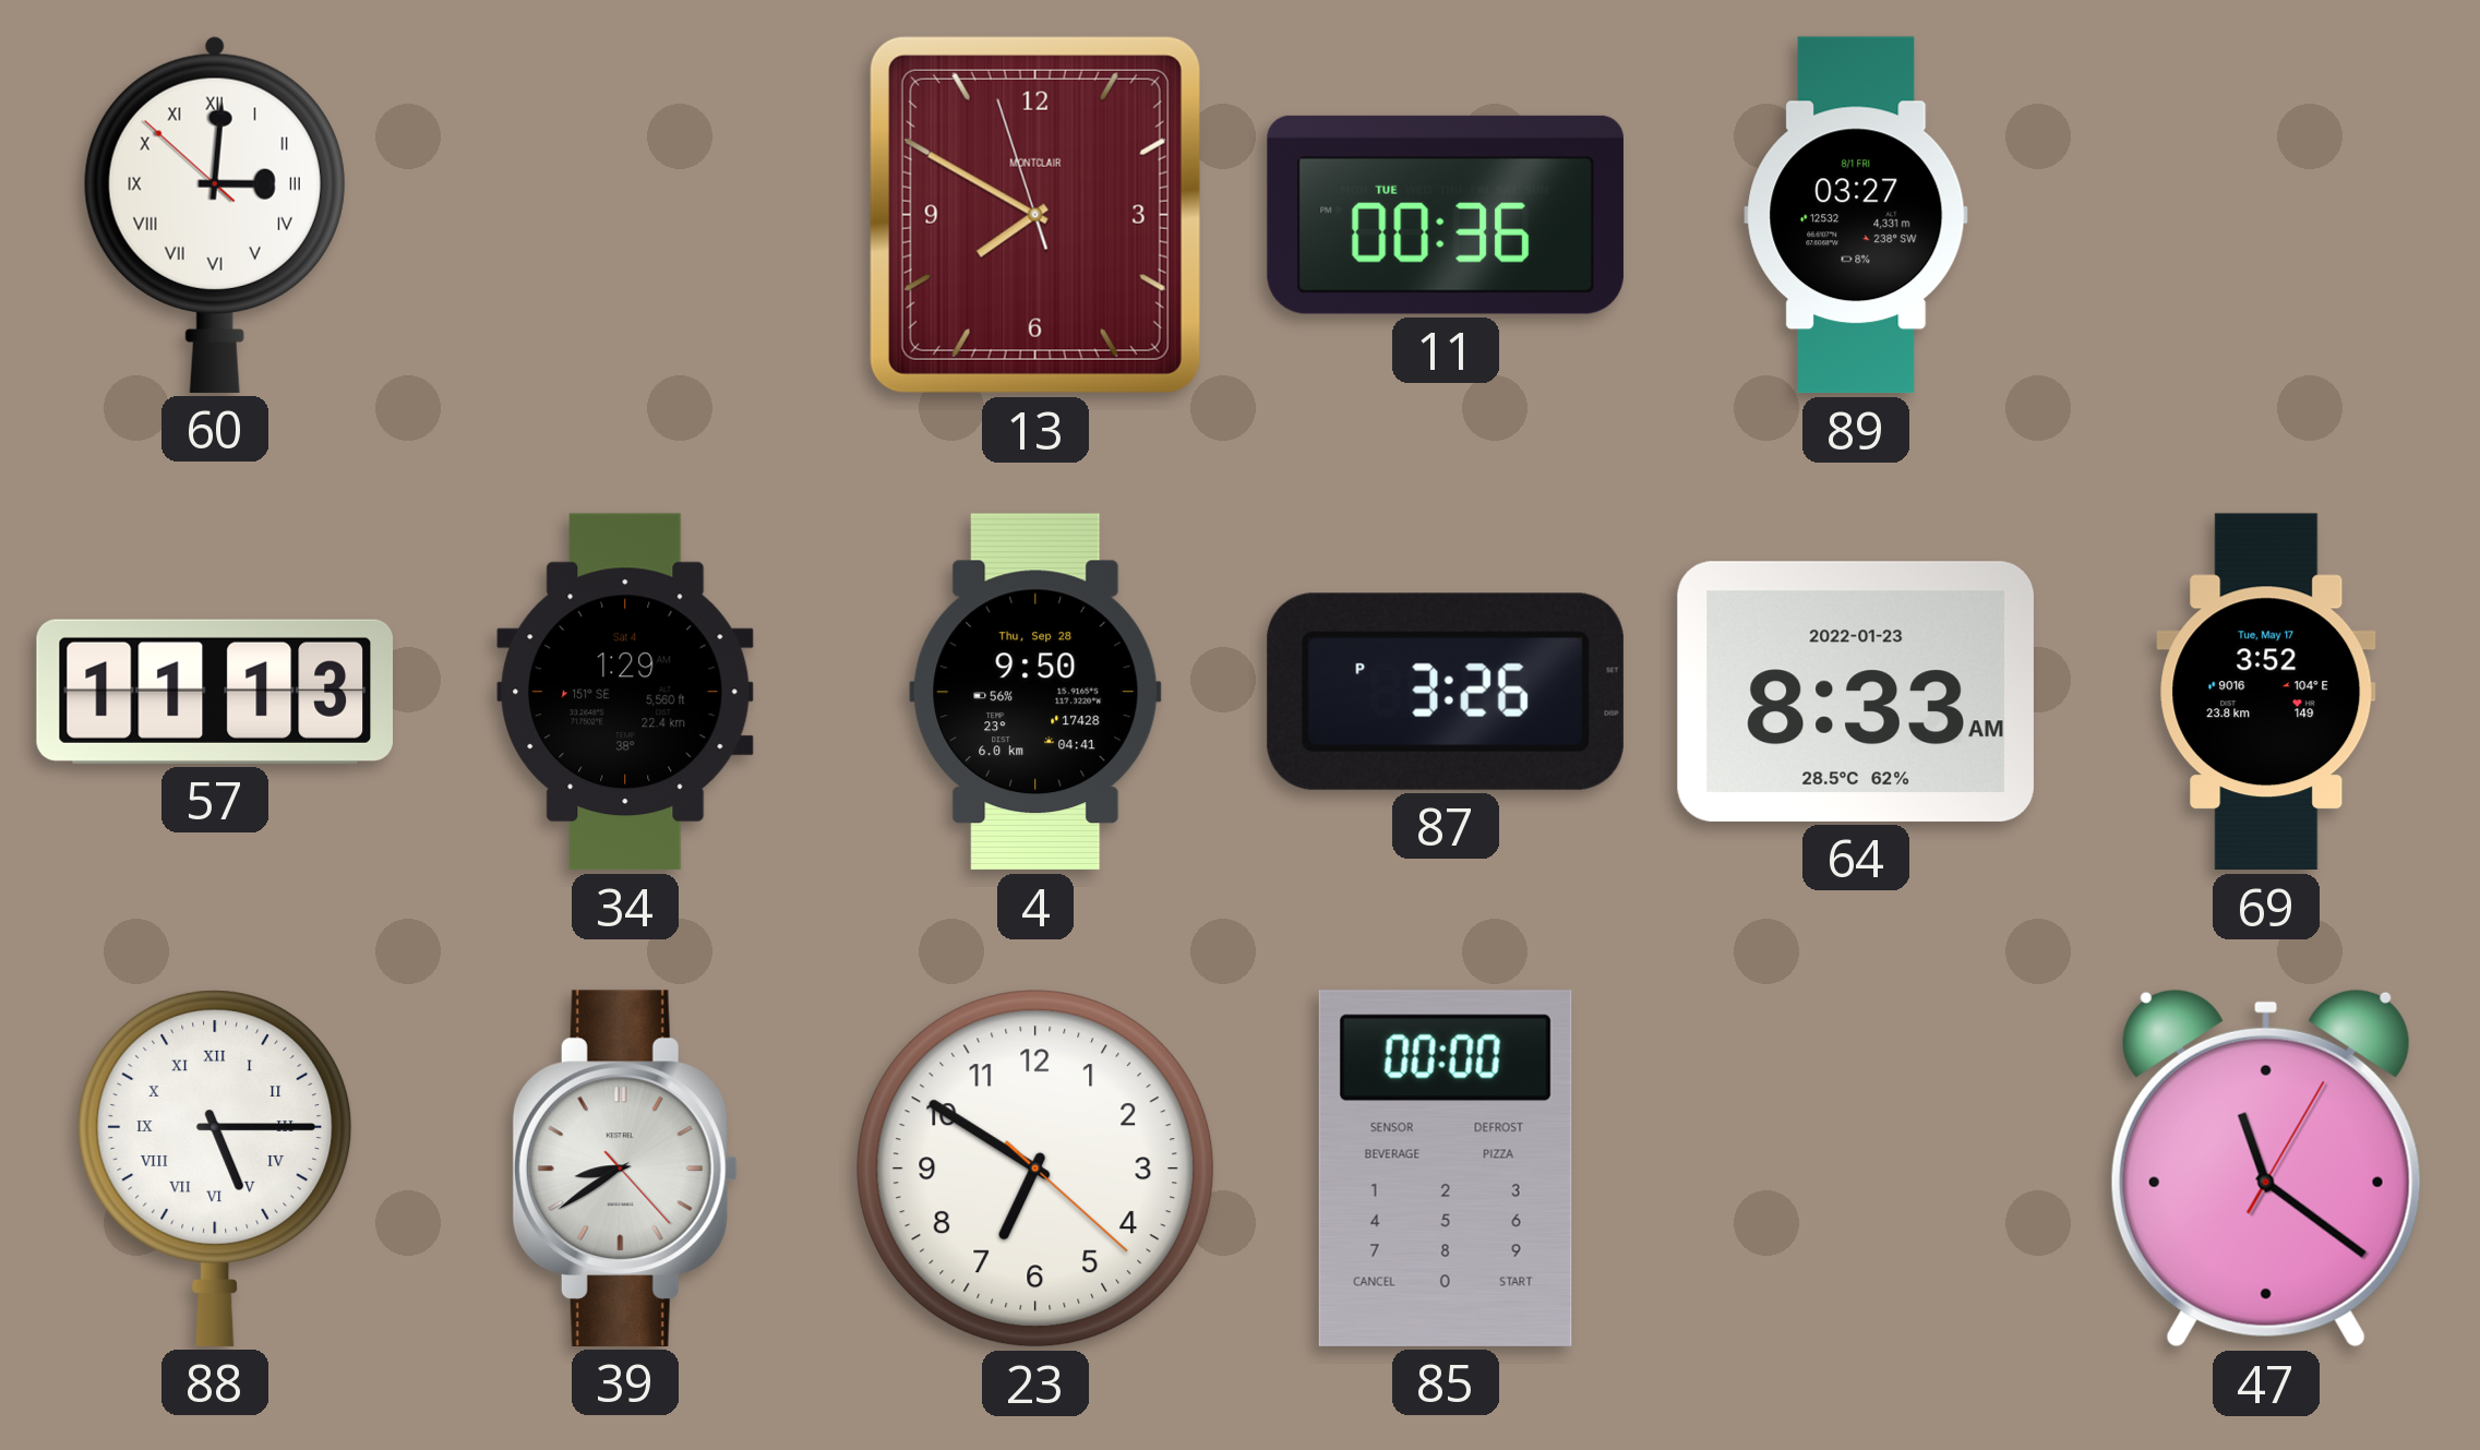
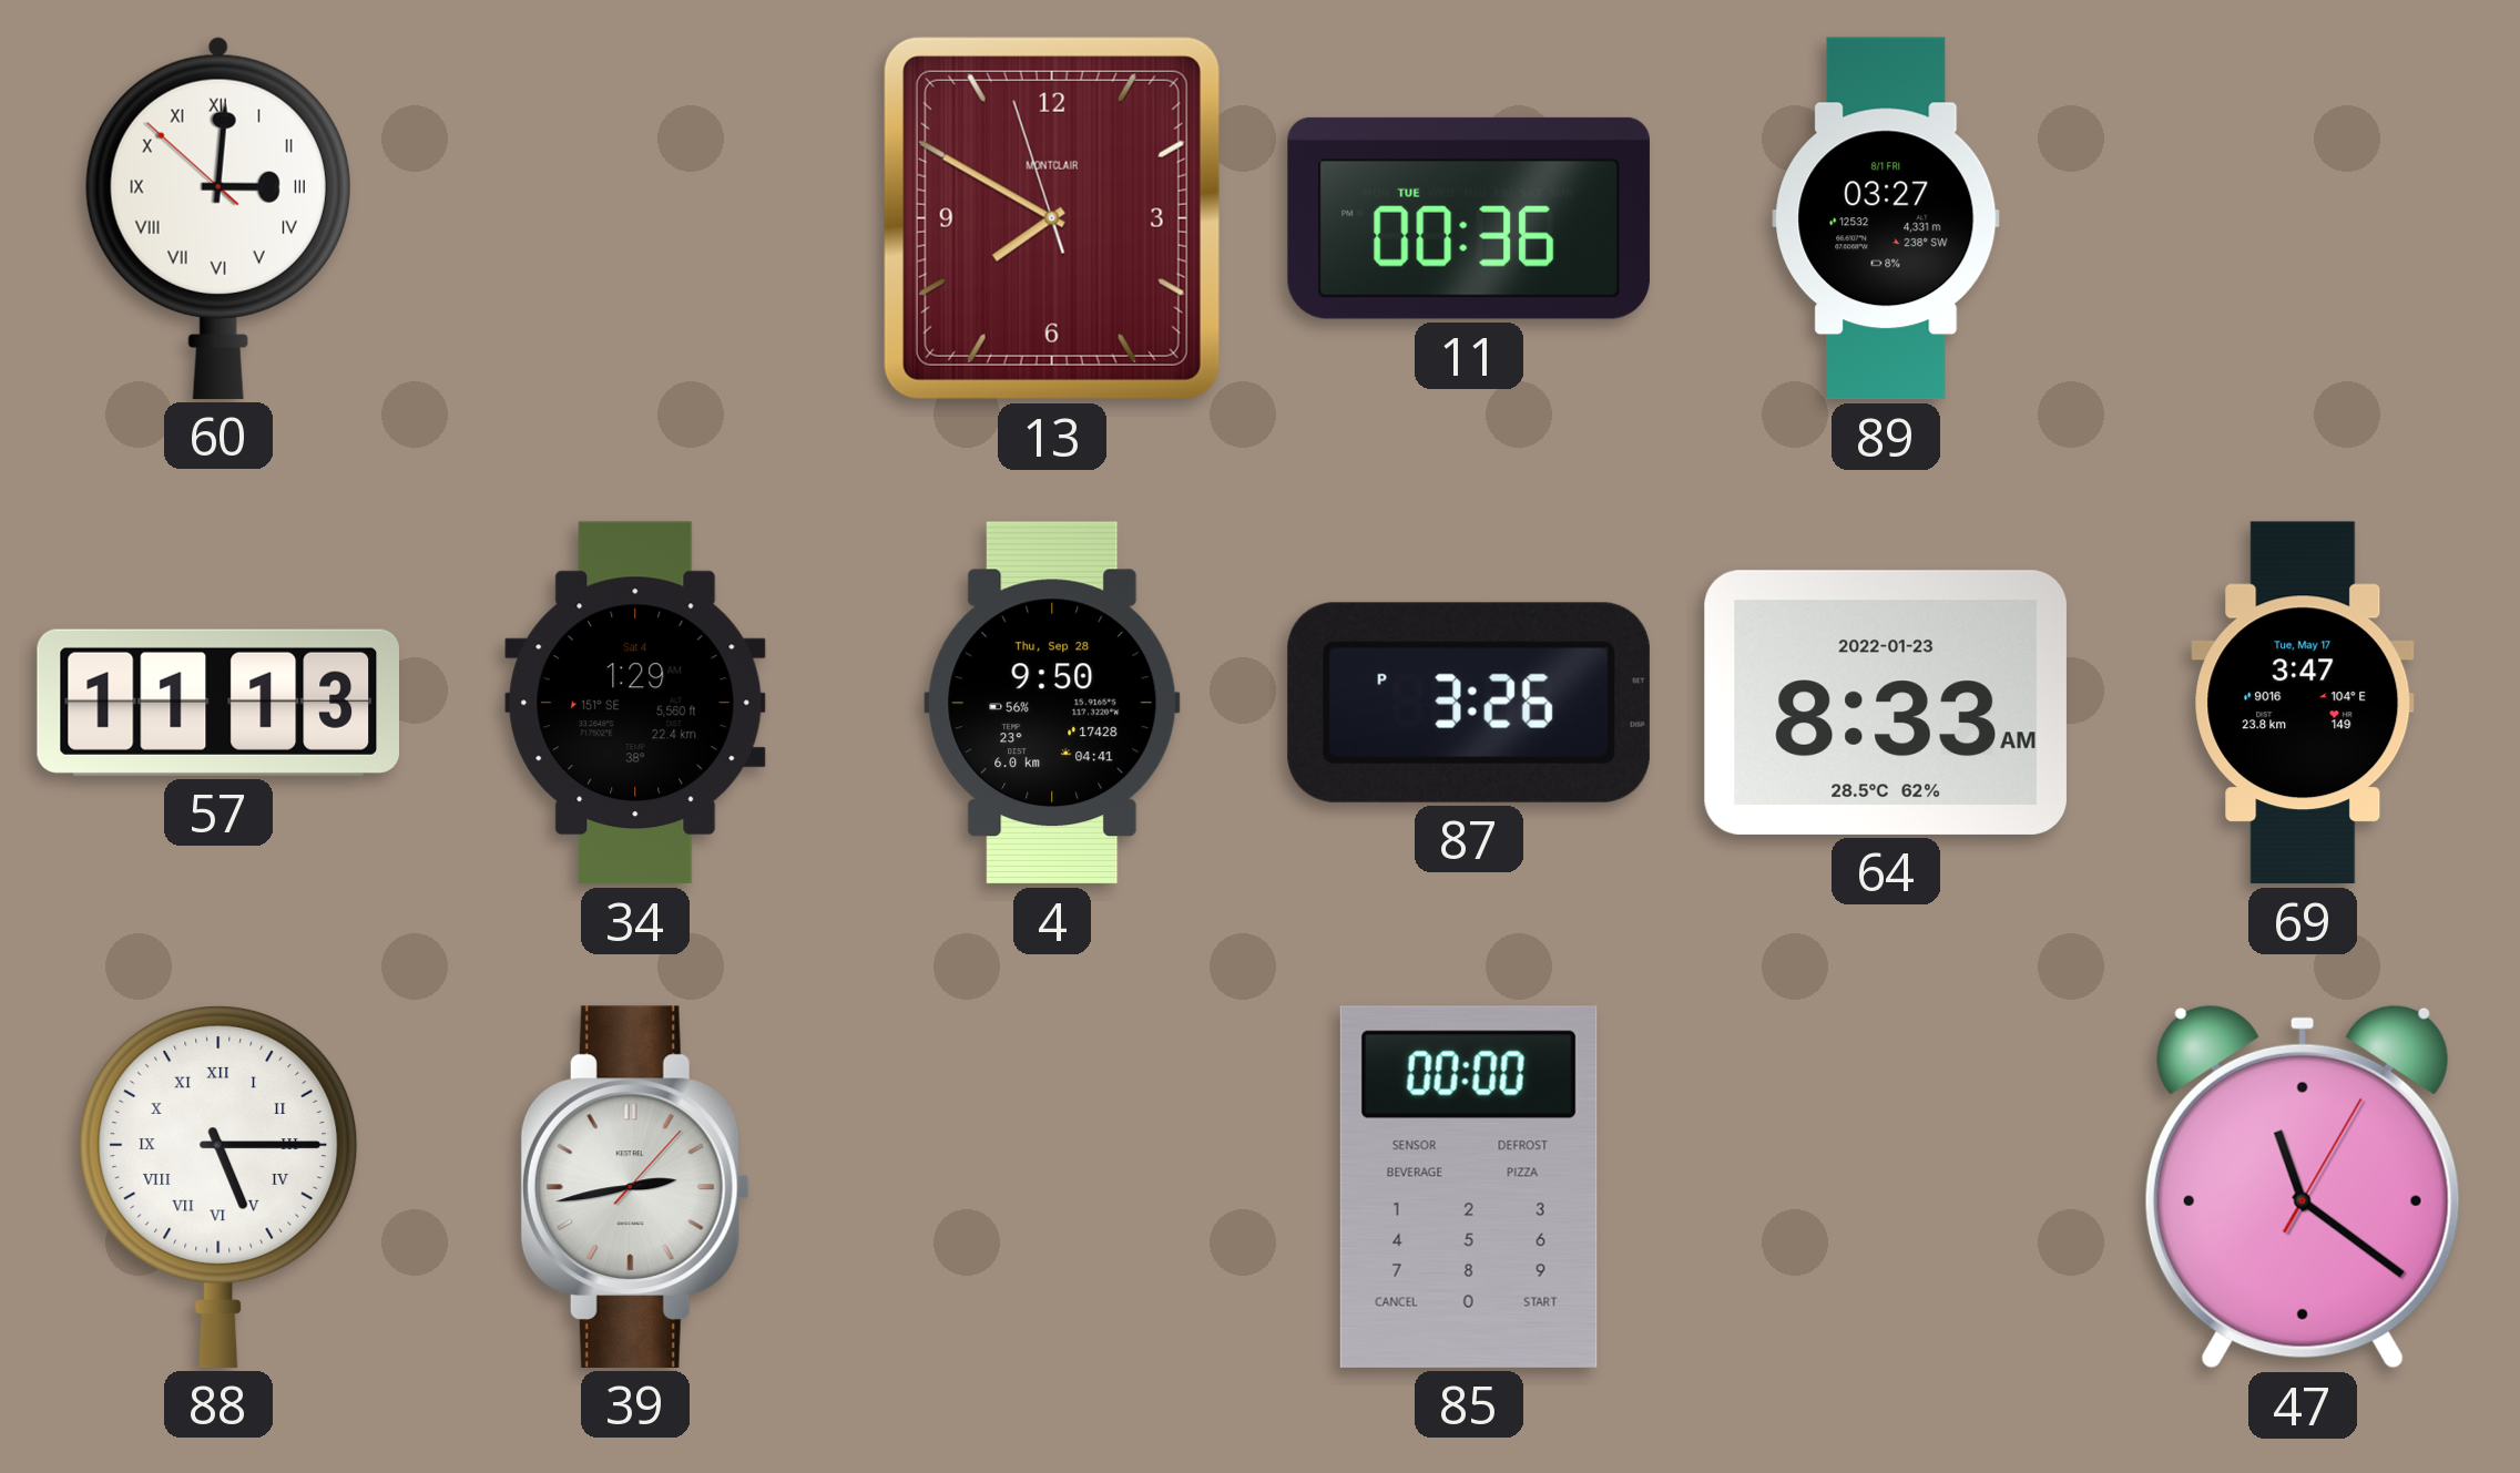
69: 3:52 -> 3:47
39: 8:39 -> 2:43
23: 6:50 -> none
